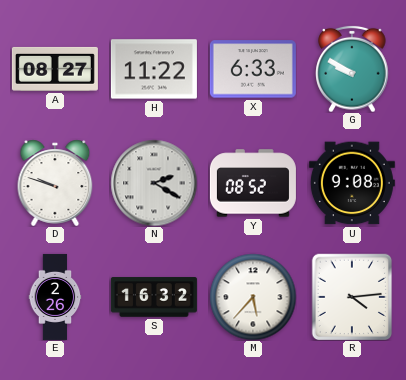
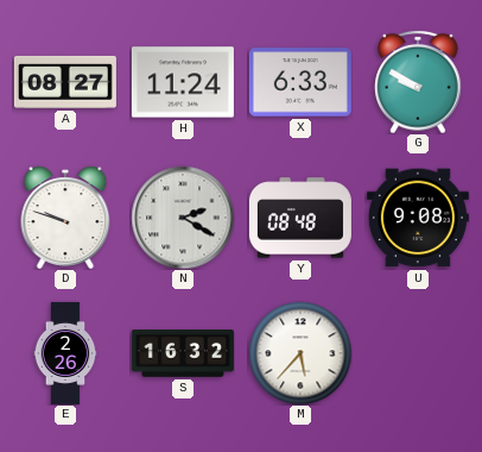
H: 11:22 -> 11:24
Y: 08:52 -> 08:48
R: 4:14 -> none
